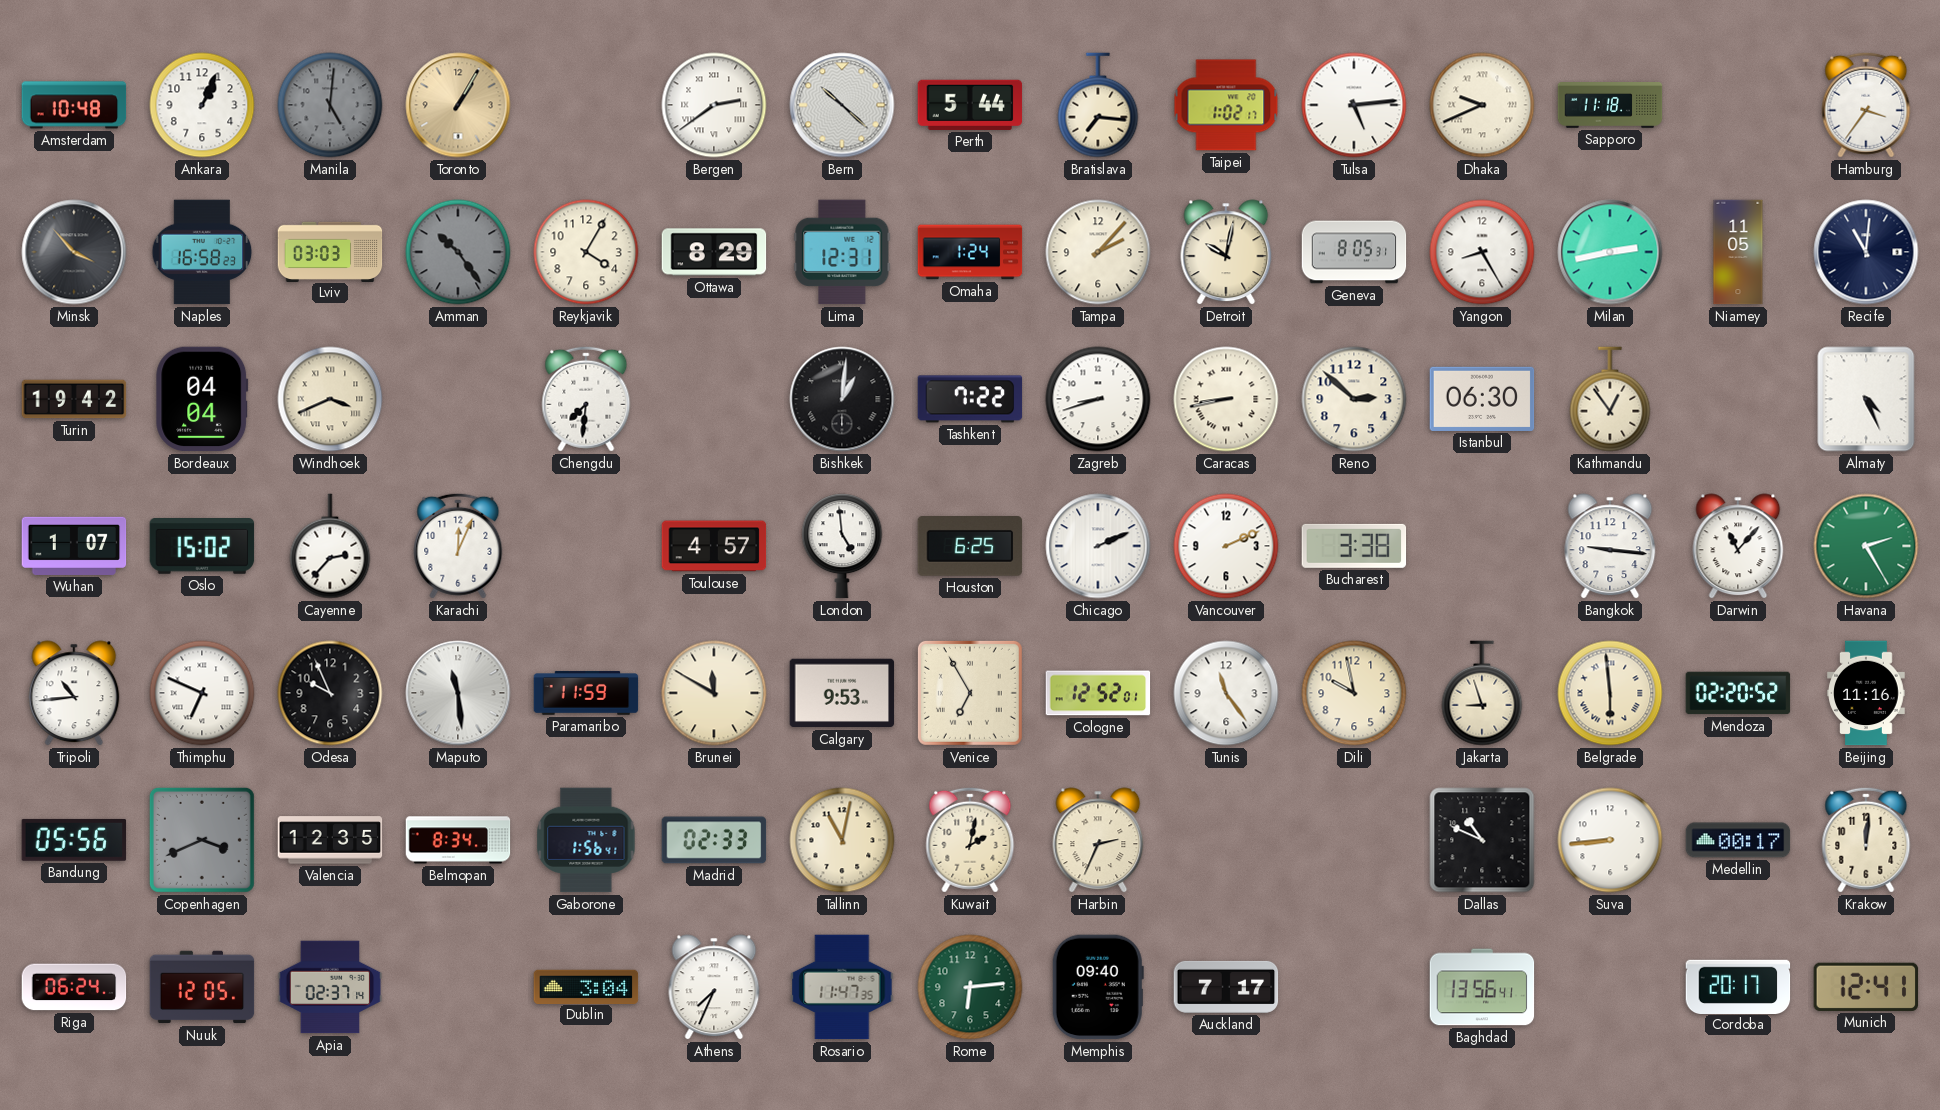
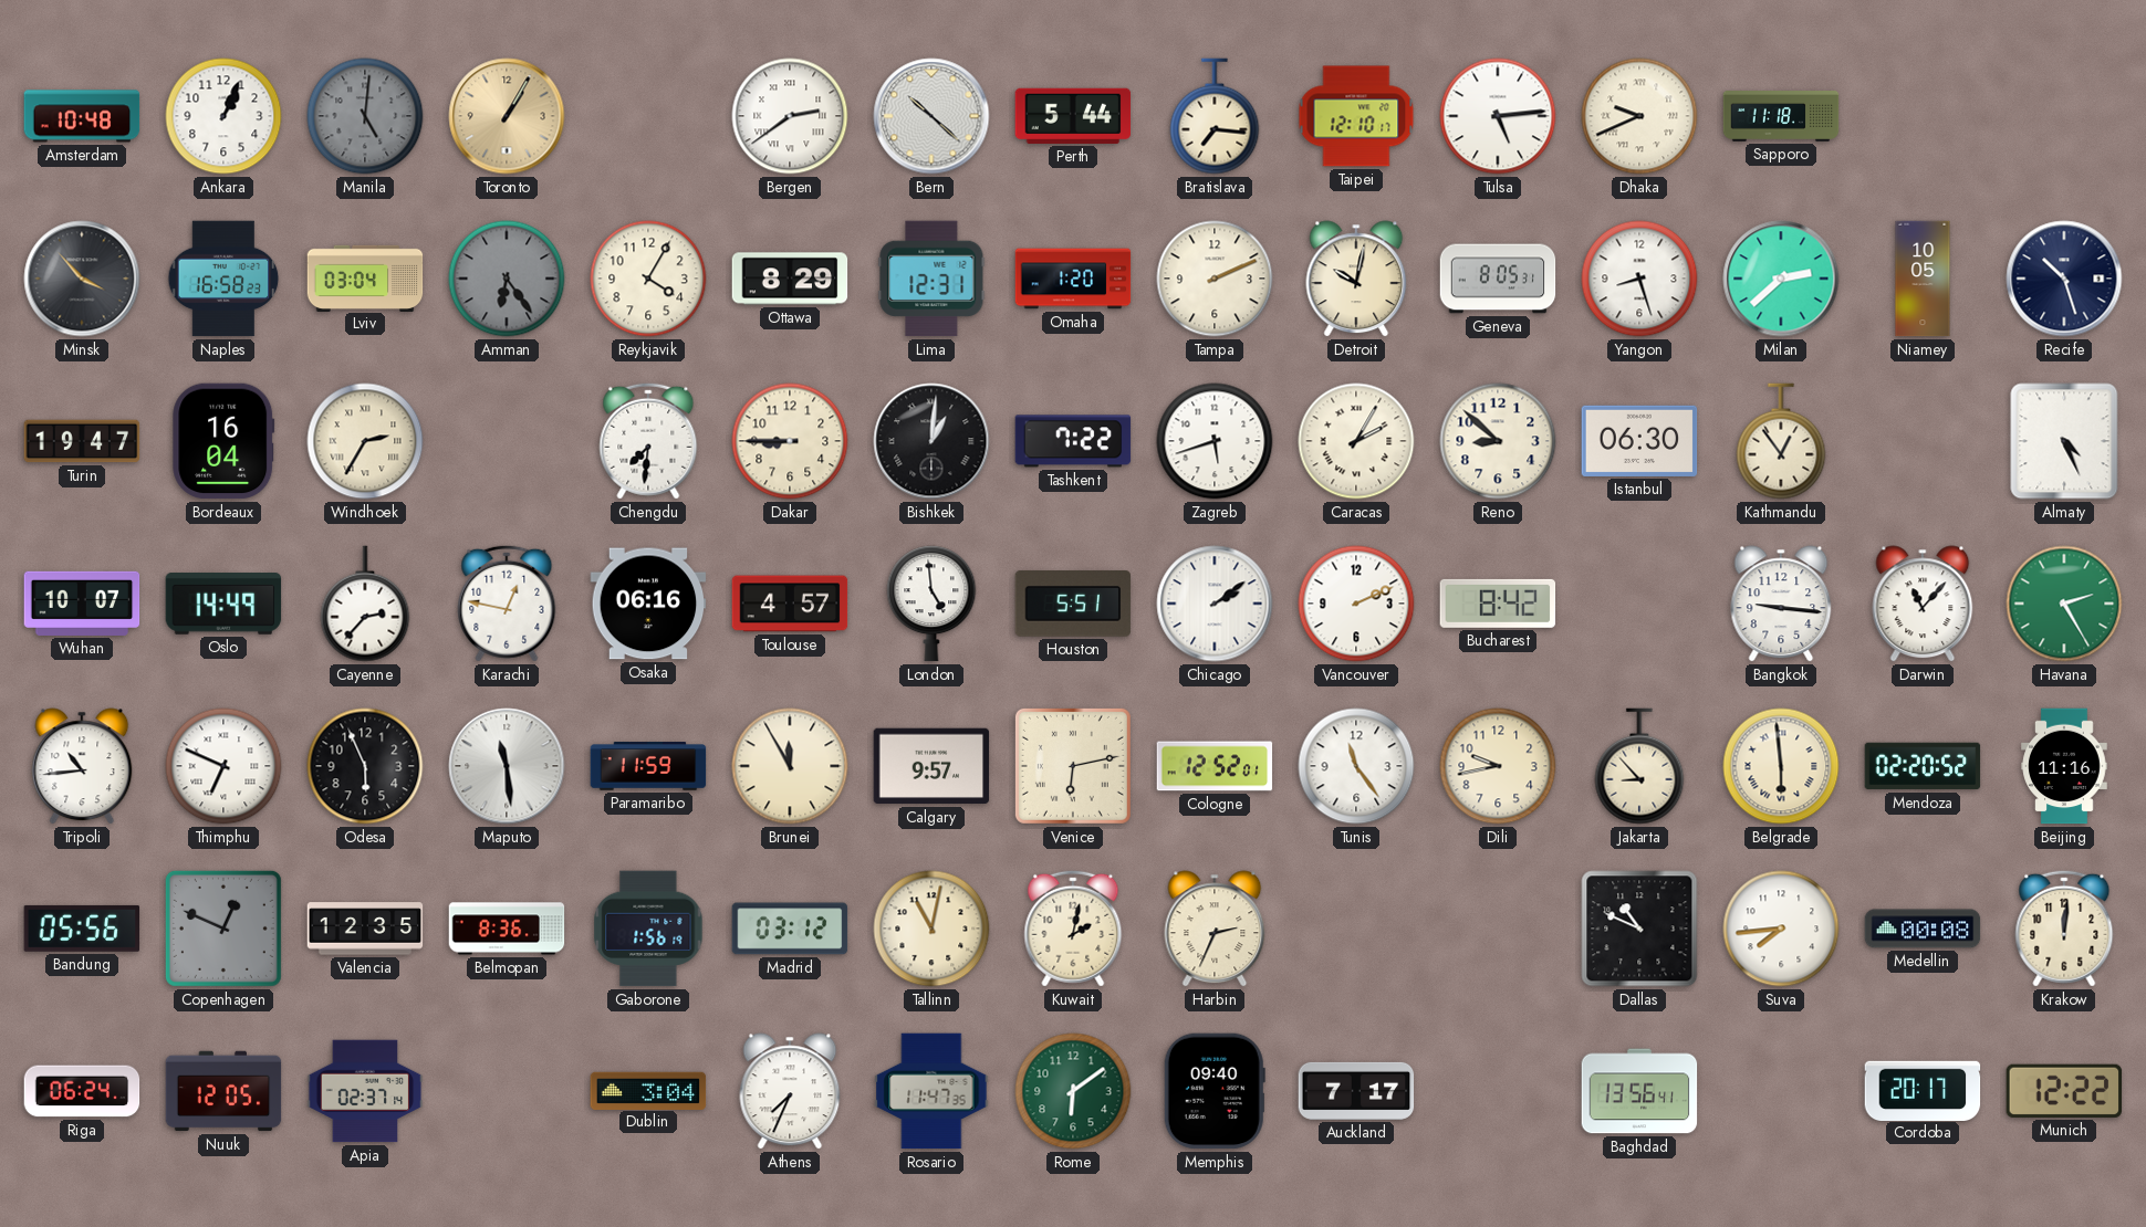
Taipei: 1:02 -> 12:10
Hamburg: 3:36 -> none
Lviv: 03:03 -> 03:04
Amman: 10:24 -> 6:24
Omaha: 1:24 -> 1:20
Tampa: 2:07 -> 2:11
Yangon: 8:25 -> 8:27
Milan: 2:43 -> 2:38
Niamey: 11:05 -> 10:05
Recife: 11:01 -> 10:27
Turin: 19:42 -> 19:47
Bordeaux: 04:04 -> 16:04
Windhoek: 3:41 -> 2:35
Dakar: none -> 8:45
Zagreb: 8:42 -> 5:42
Caracas: 8:43 -> 2:05
Reno: 2:52 -> 8:52
Wuhan: 1:07 -> 10:07
Oslo: 15:02 -> 14:49
Karachi: 12:04 -> 12:47
Osaka: none -> 06:16
Houston: 6:25 -> 5:51
Chicago: 2:11 -> 2:09
Bucharest: 3:38 -> 8:42
Odesa: 9:56 -> 5:56
Brunei: 11:50 -> 11:55
Calgary: 9:53 -> 9:57
Venice: 6:55 -> 6:13
Dili: 9:58 -> 9:43
Jakarta: 8:57 -> 8:53
Copenhagen: 3:41 -> 12:49
Belmopan: 8:34 -> 8:36
Gaborone: 1:56:41 -> 1:56:19
Madrid: 02:33 -> 03:12
Suva: 8:44 -> 7:44
Medellin: 00:17 -> 00:08
Rome: 6:14 -> 6:09
Munich: 12:41 -> 12:22
